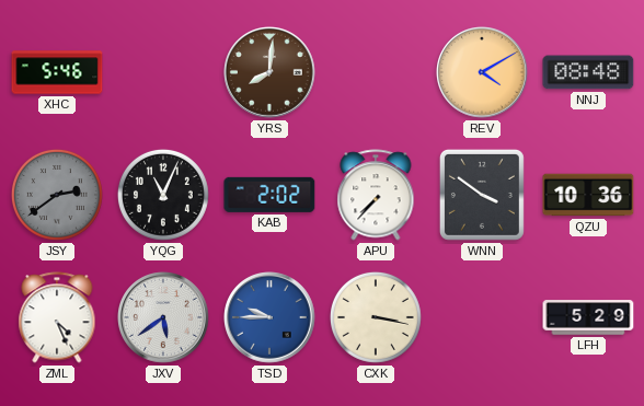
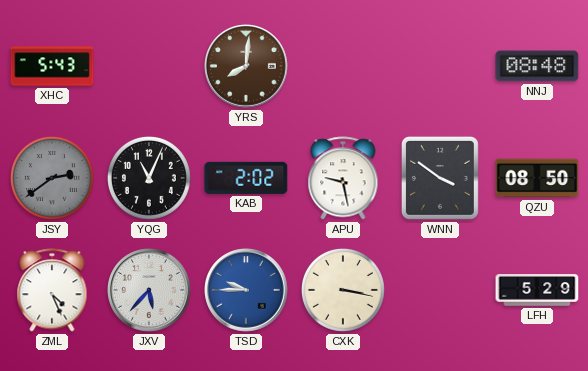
XHC: 5:46 -> 5:43
REV: 4:10 -> none
APU: 7:37 -> 9:28
QZU: 10:36 -> 08:50
JXV: 5:39 -> 5:37
